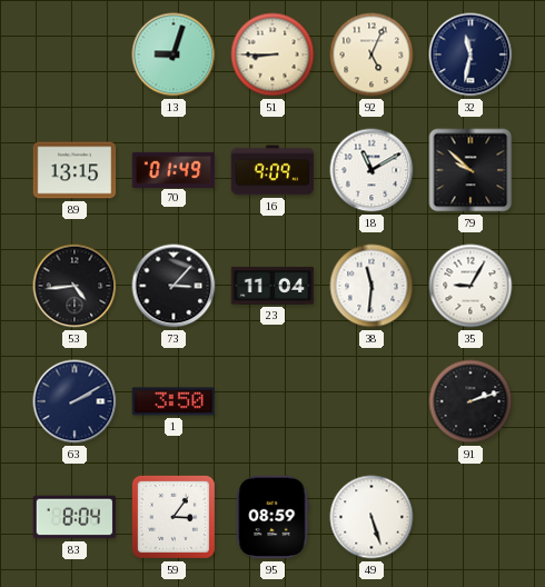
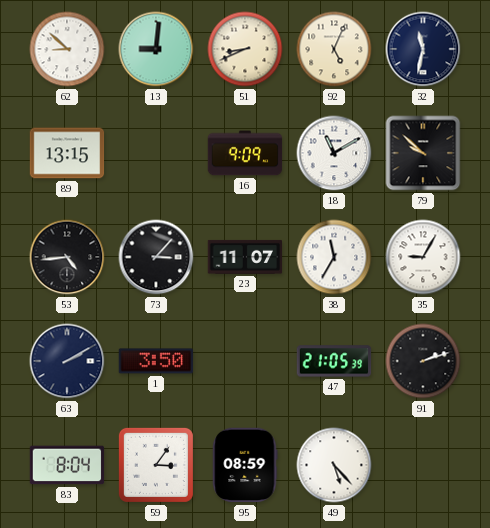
62: none -> 8:52
13: 9:03 -> 9:01
51: 8:45 -> 8:41
70: 01:49 -> none
23: 11:04 -> 11:07
38: 11:31 -> 11:35
47: none -> 21:05
49: 5:27 -> 5:23
